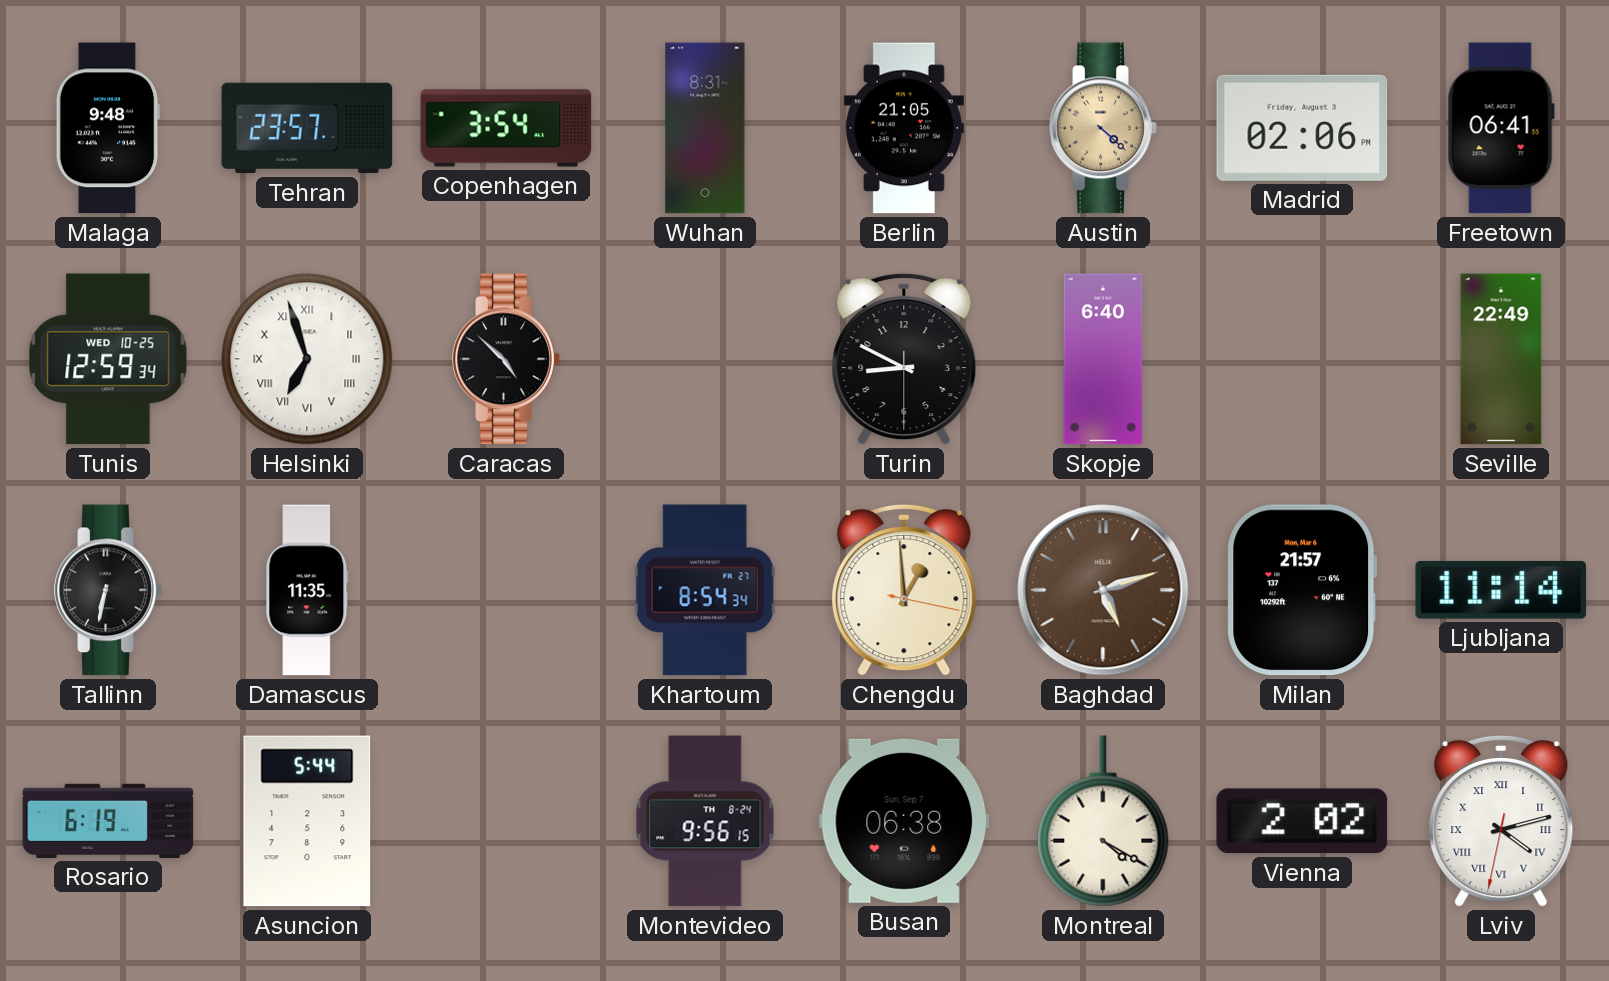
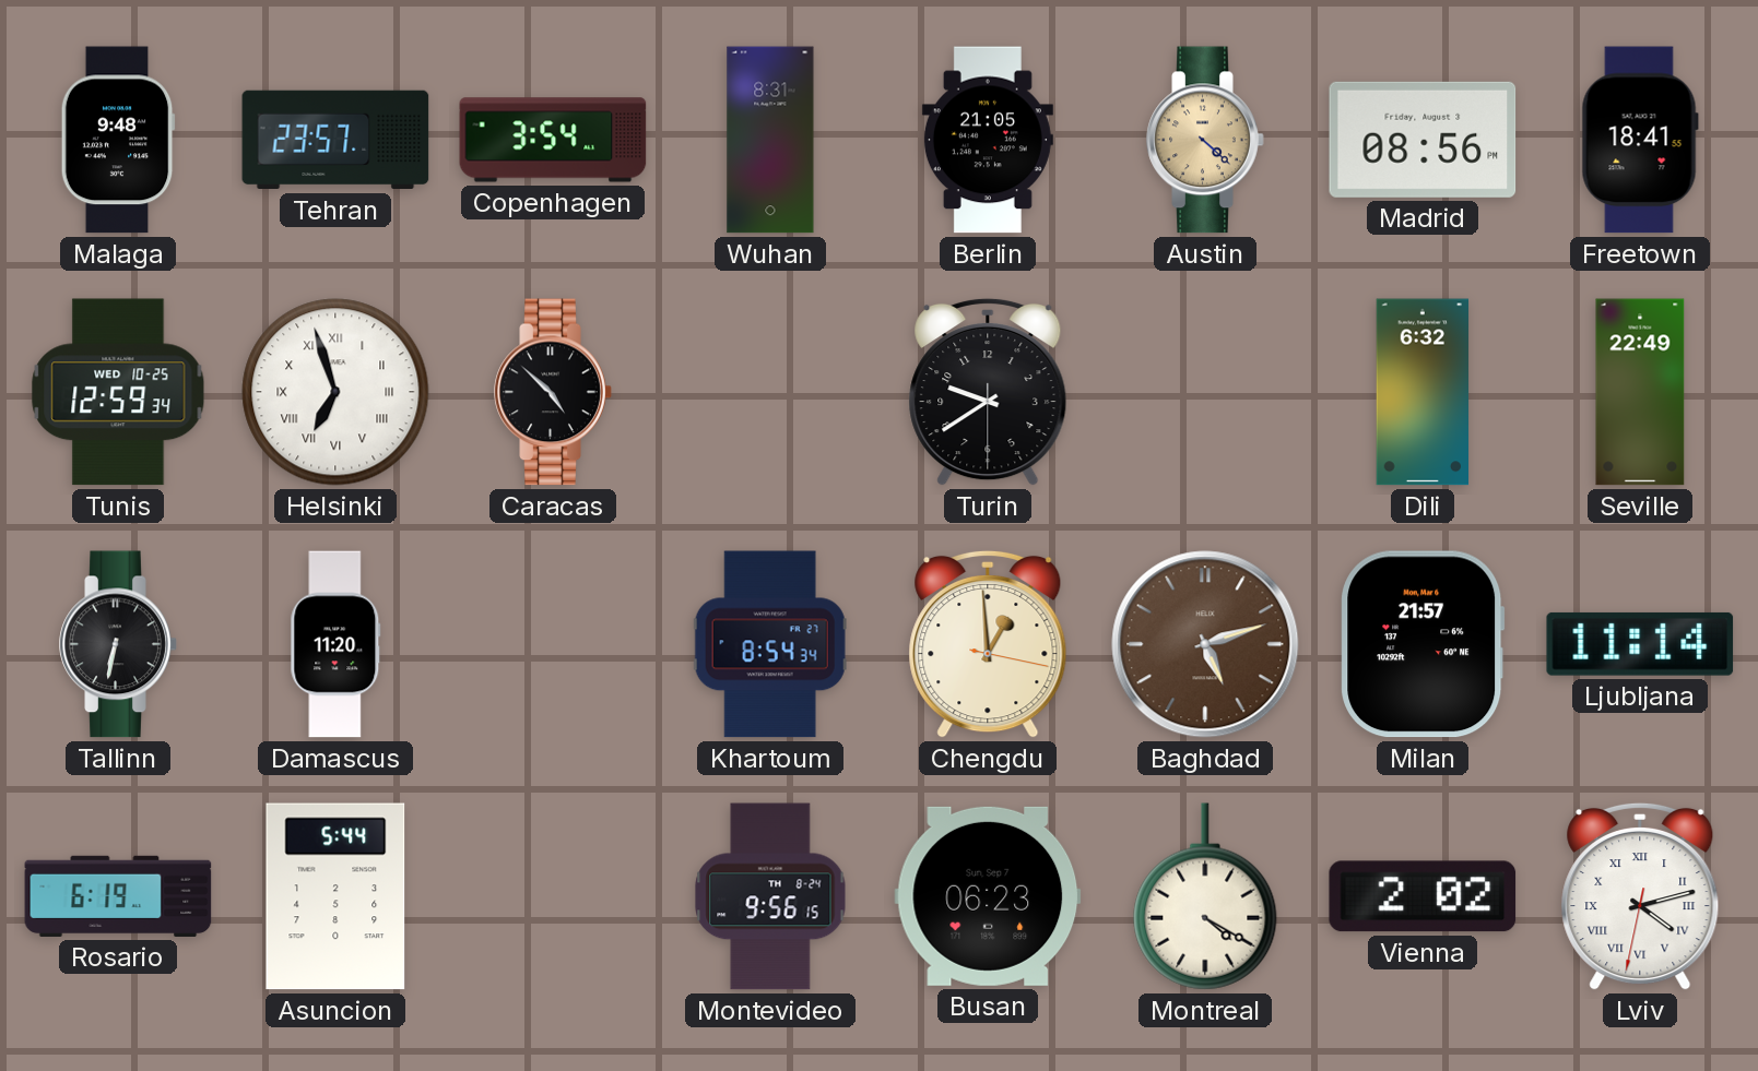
Madrid: 02:06 -> 08:56
Freetown: 06:41 -> 18:41
Turin: 8:49 -> 9:39
Skopje: 6:40 -> none
Dili: none -> 6:32
Damascus: 11:35 -> 11:20
Busan: 06:38 -> 06:23
